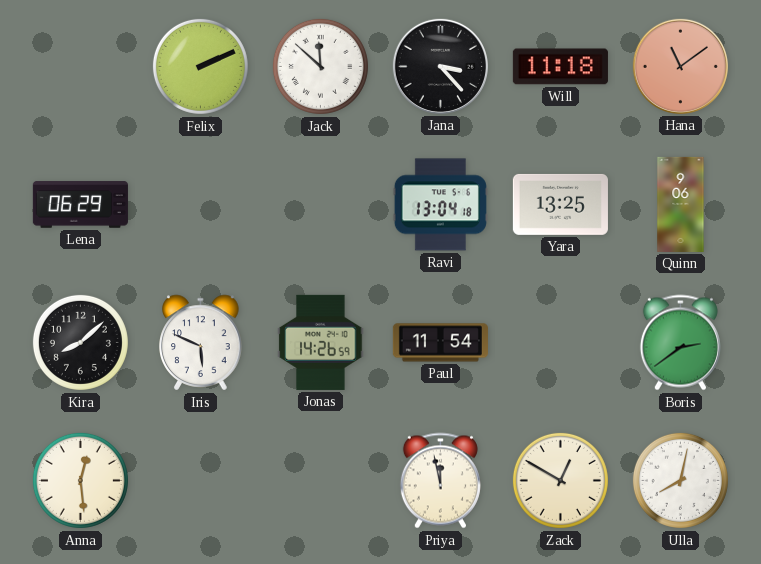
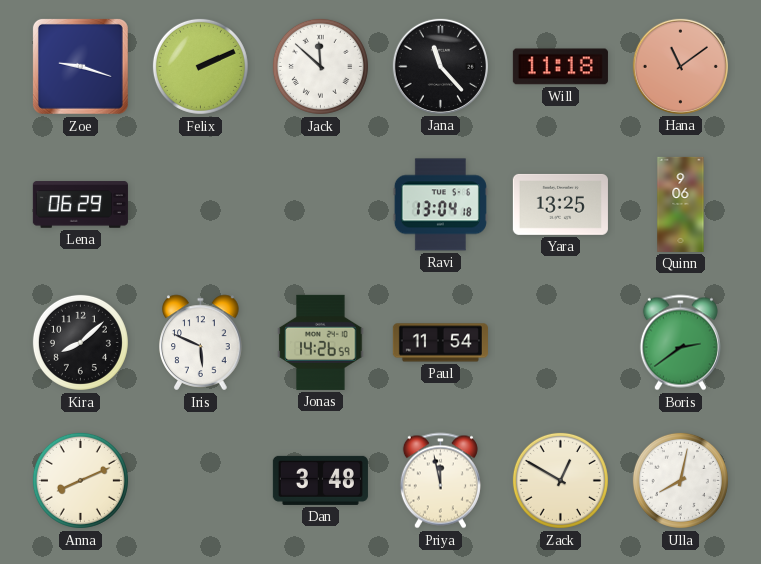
Zoe: none -> 9:18
Jana: 3:23 -> 11:23
Anna: 12:29 -> 8:11
Dan: none -> 3:48
